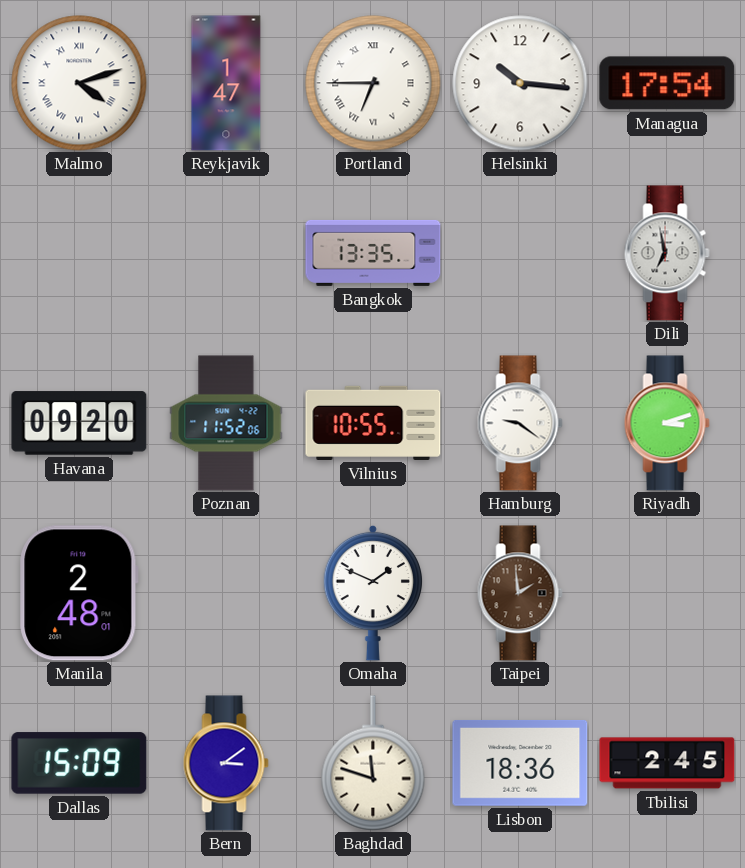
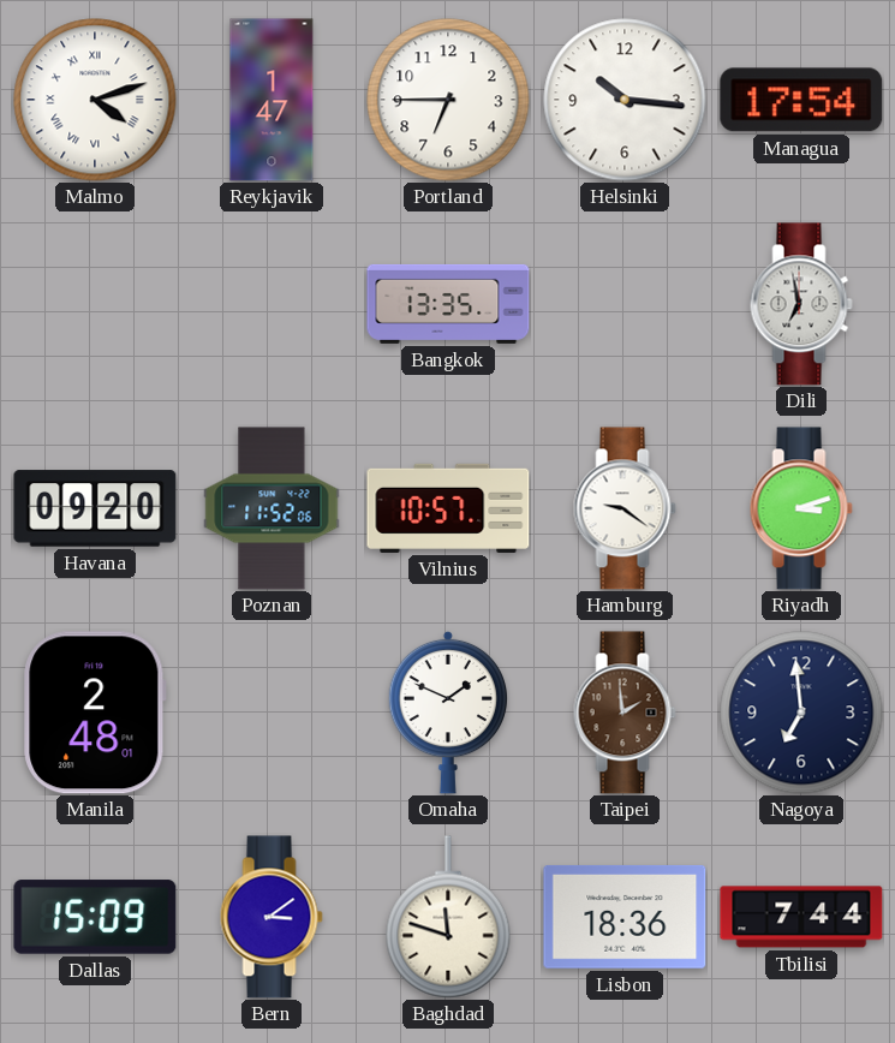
Portland numerals: Roman -> Arabic
Vilnius: 10:55 -> 10:57
Nagoya: none -> 6:59
Tbilisi: 2:45 -> 7:44
